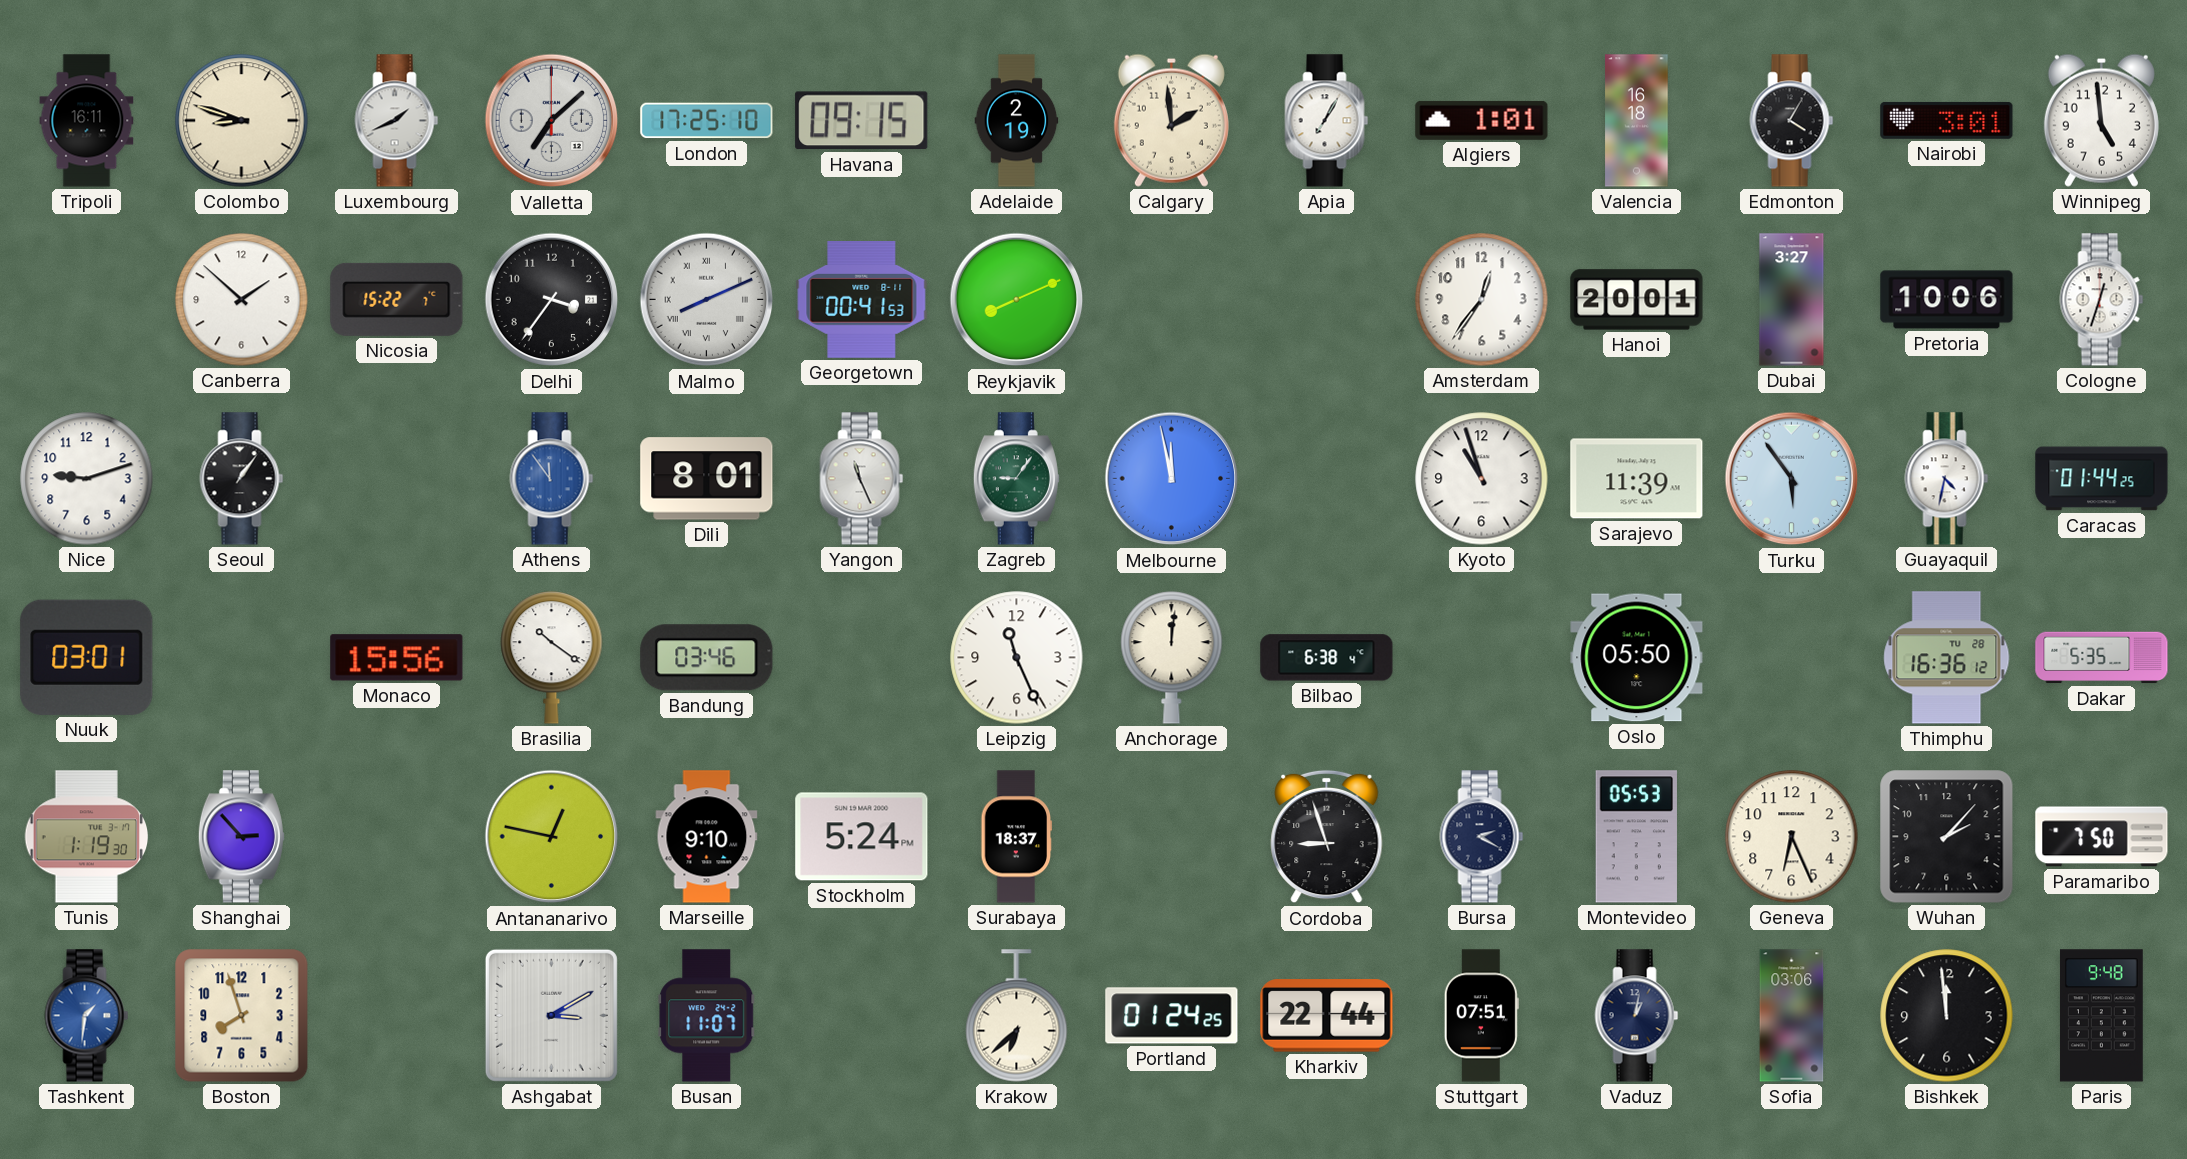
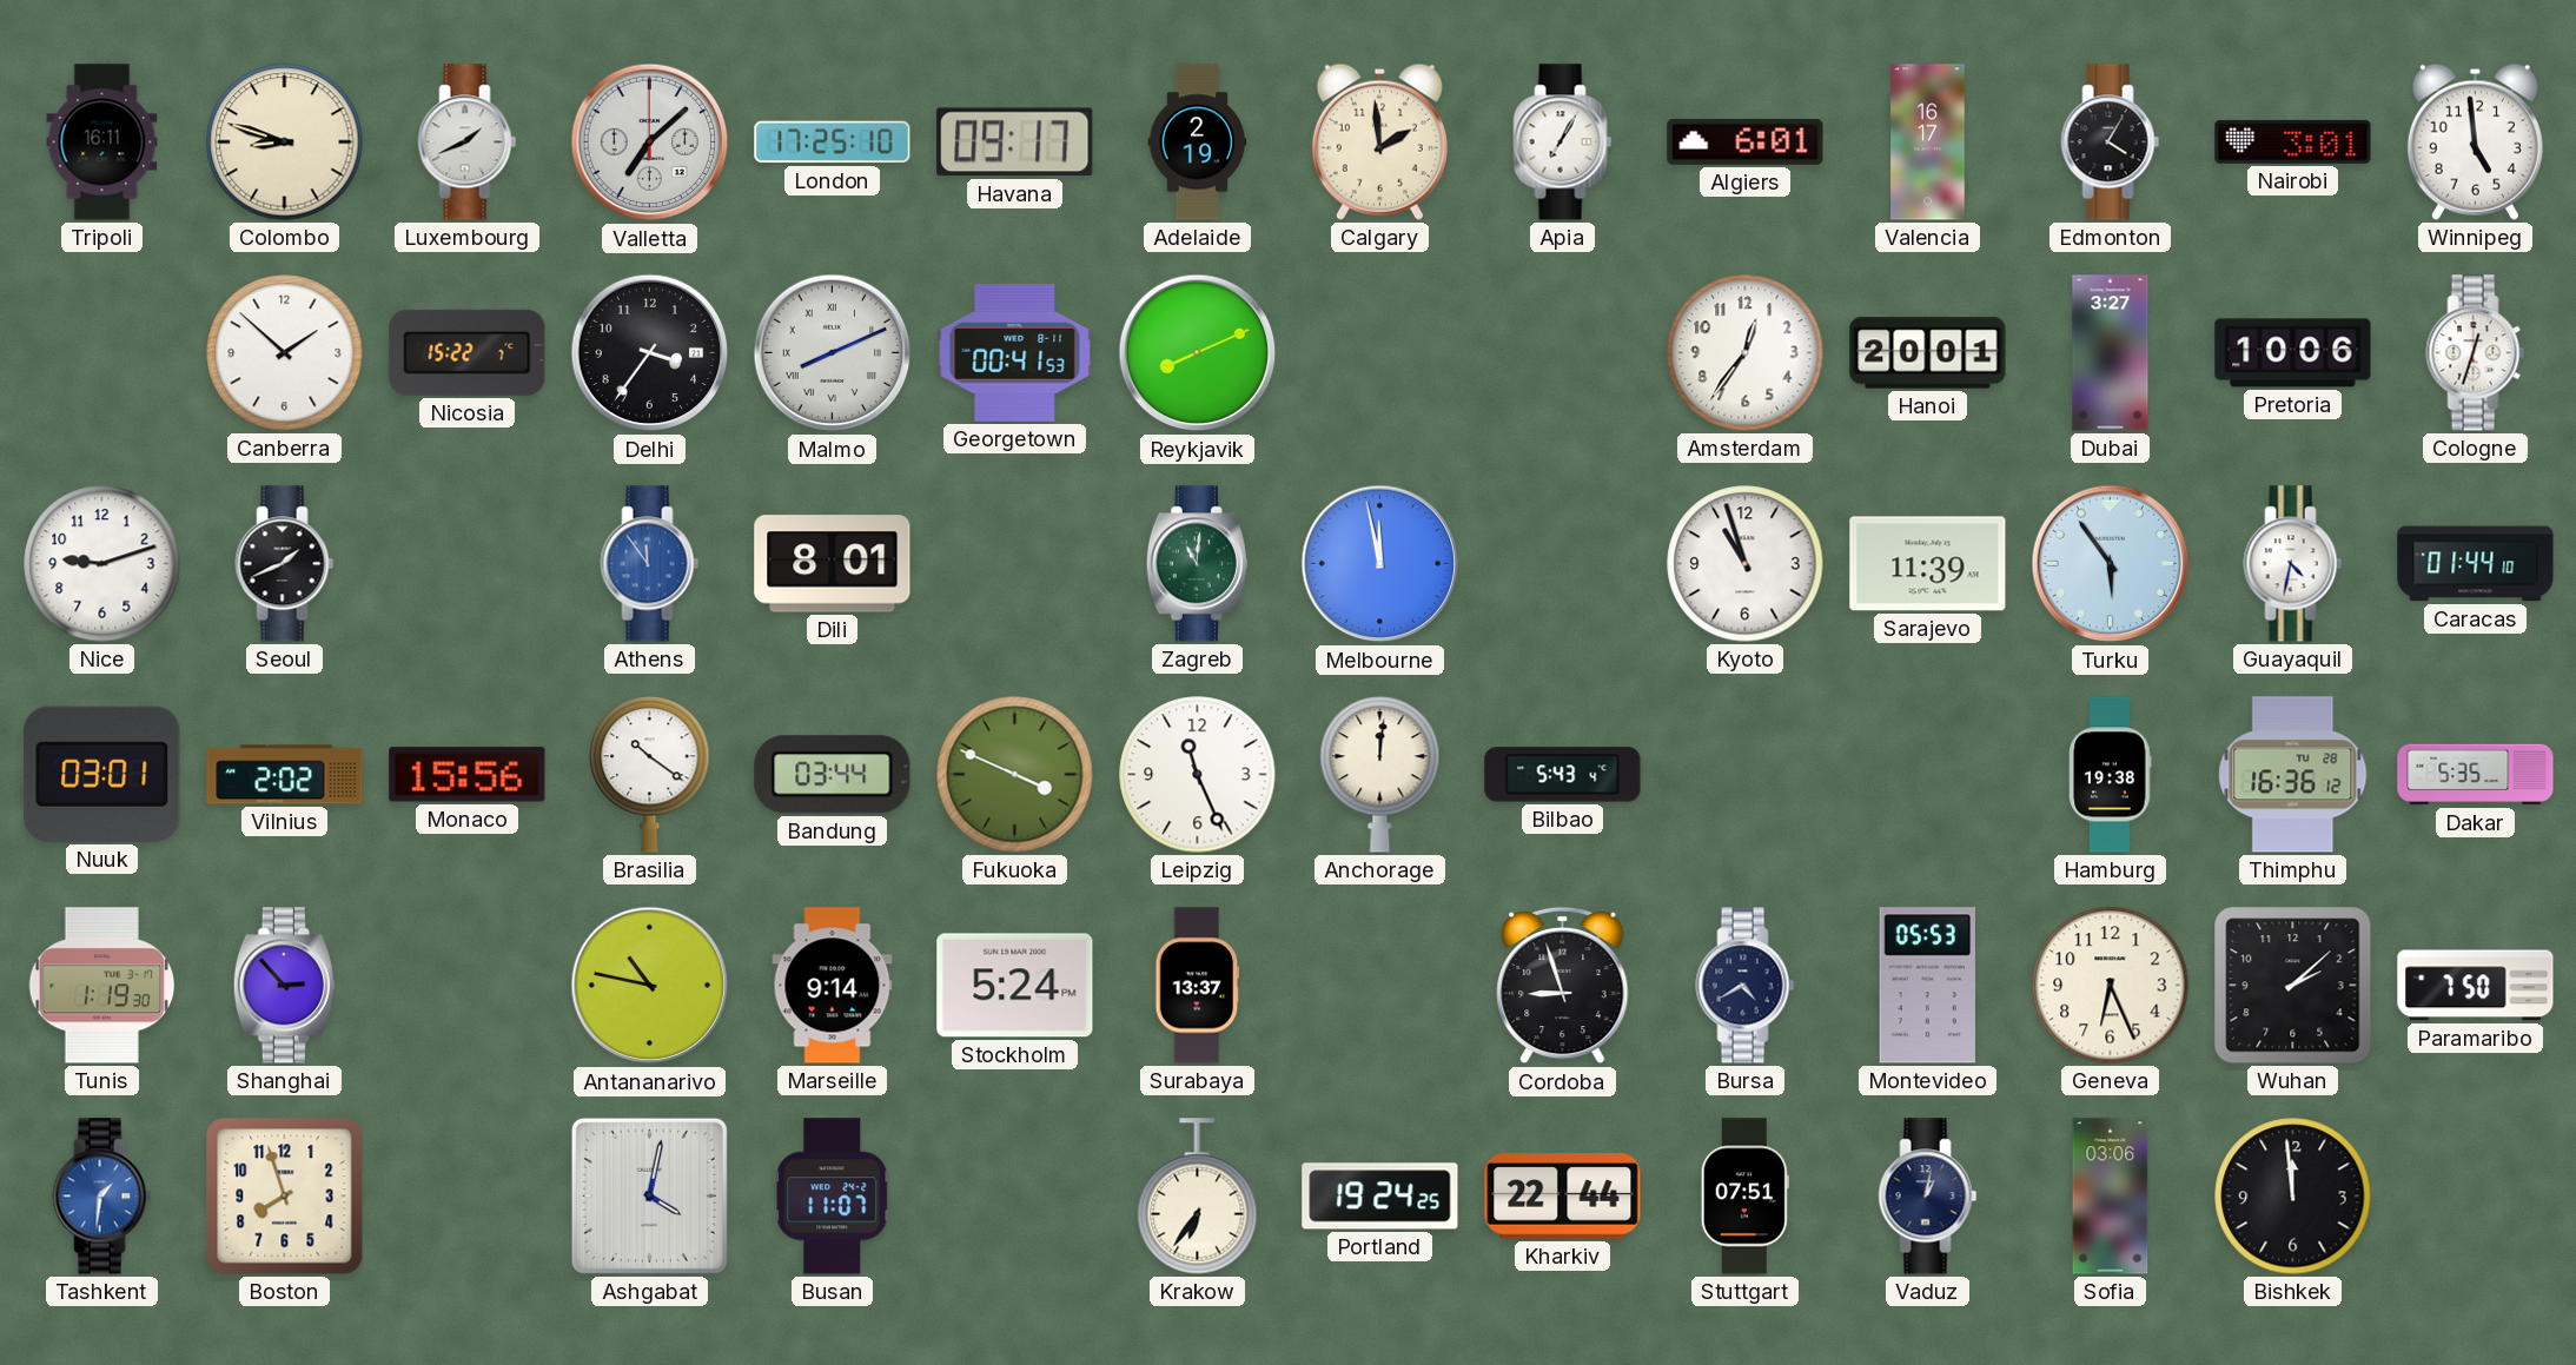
Havana: 09:15 -> 09:17
Algiers: 1:01 -> 6:01
Valencia: 16:18 -> 16:17
Seoul: 1:06 -> 1:41
Yangon: 11:26 -> none
Zagreb: 9:06 -> 11:01
Caracas: 01:44:25 -> 01:44:10
Vilnius: none -> 2:02
Bandung: 03:46 -> 03:44
Fukuoka: none -> 3:49
Bilbao: 6:38 -> 5:43
Oslo: 05:50 -> none
Hamburg: none -> 19:38
Antananarivo: 12:47 -> 10:47
Marseille: 9:10 -> 9:14
Surabaya: 18:37 -> 13:37
Bursa: 2:20 -> 4:40
Wuhan: 2:07 -> 2:08
Ashgabat: 3:10 -> 4:02
Krakow: 6:38 -> 6:36
Portland: 01:24 -> 19:24
Paris: 9:48 -> none
